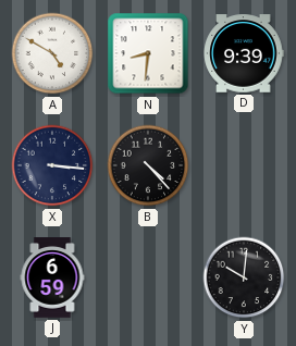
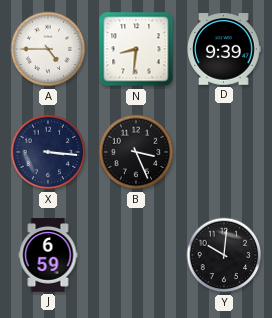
A: 4:50 -> 4:45
B: 4:23 -> 3:26
